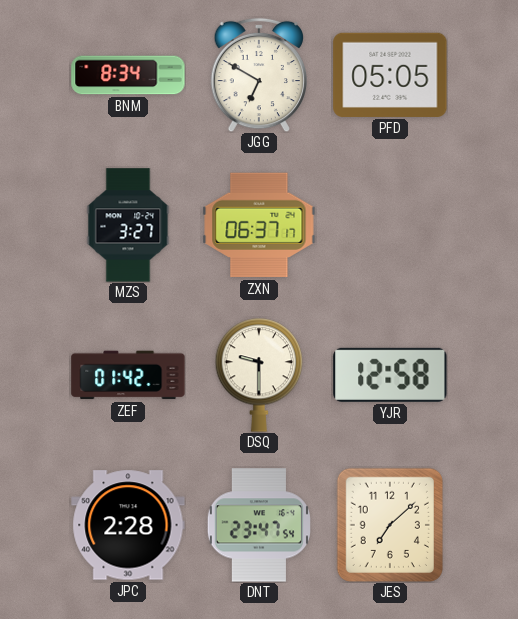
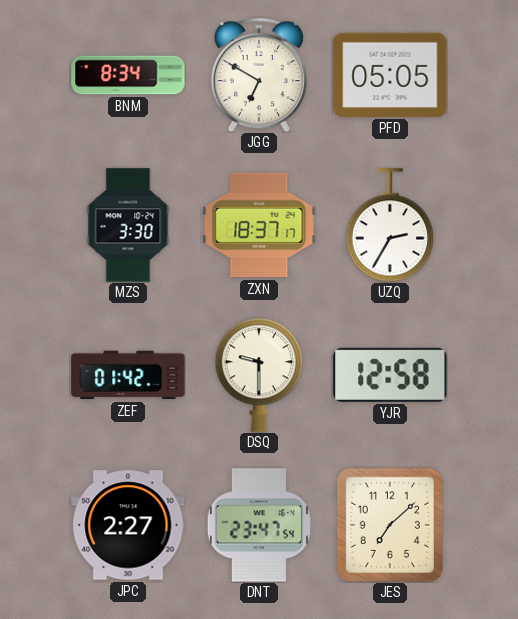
MZS: 3:27 -> 3:30
ZXN: 06:37 -> 18:37
UZQ: none -> 2:35
JPC: 2:28 -> 2:27
